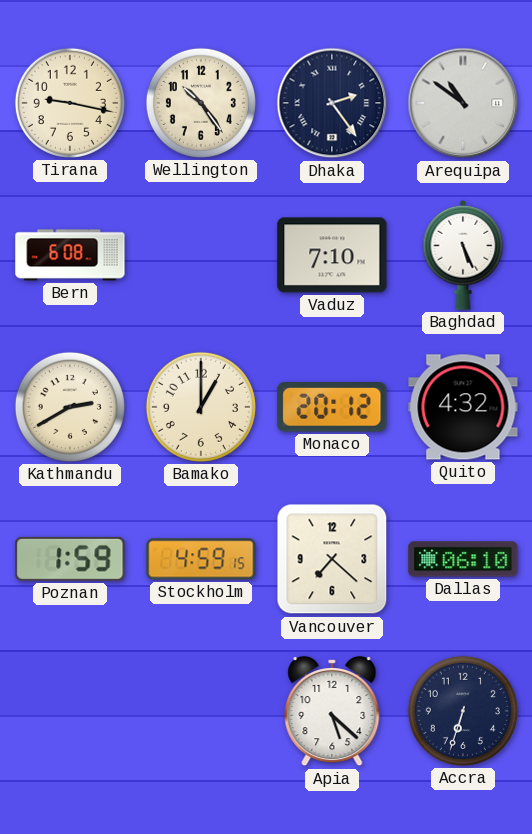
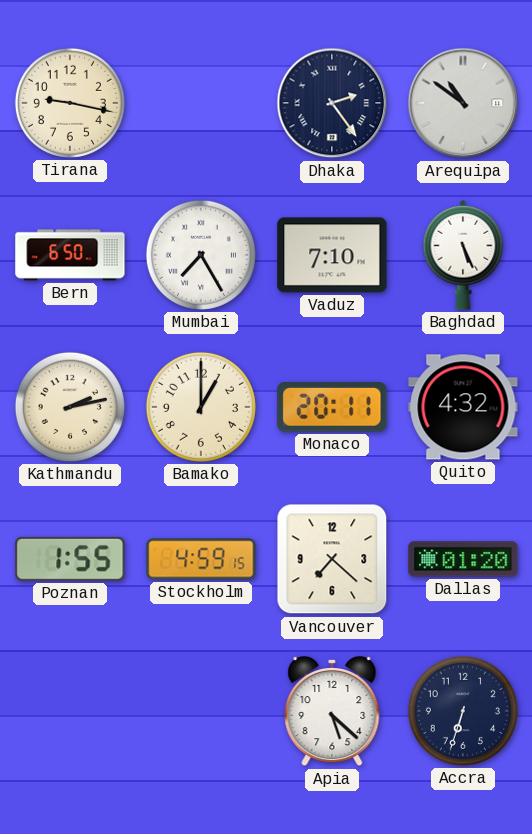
Wellington: 10:24 -> none
Bern: 6:08 -> 6:50
Mumbai: none -> 7:25
Kathmandu: 2:40 -> 2:13
Monaco: 20:12 -> 20:11
Poznan: 1:59 -> 1:55
Dallas: 06:10 -> 01:20
